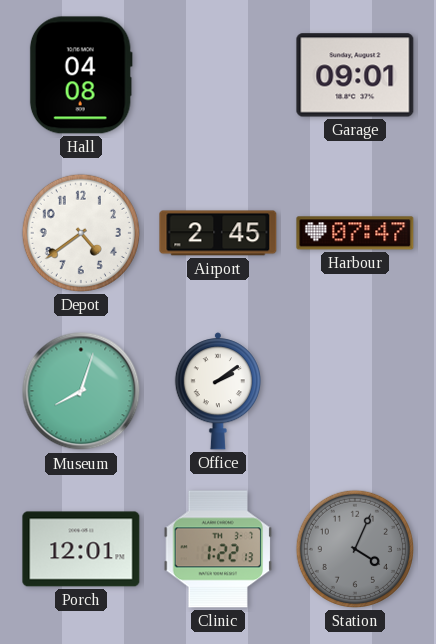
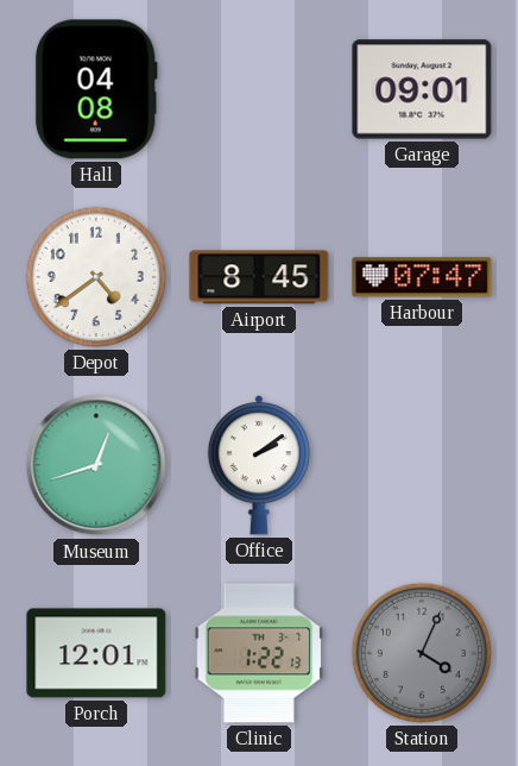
Airport: 2:45 -> 8:45
Museum: 8:03 -> 12:42
